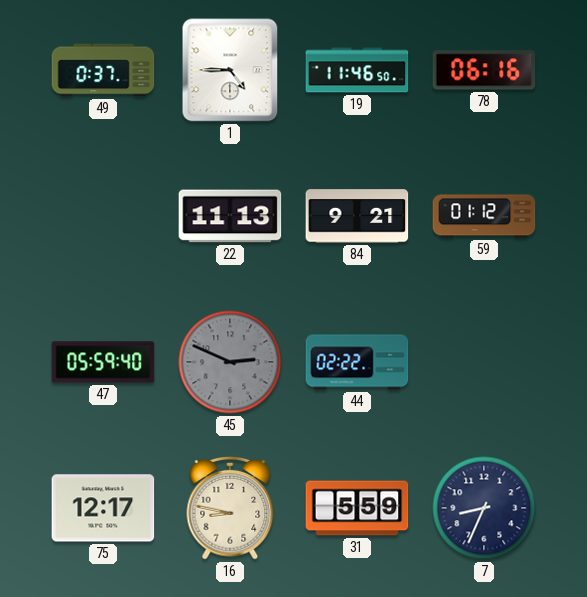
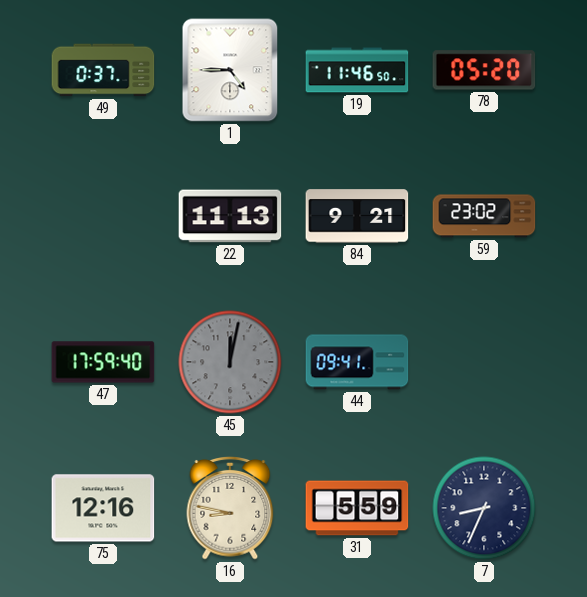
78: 06:16 -> 05:20
59: 01:12 -> 23:02
47: 05:59 -> 17:59
45: 2:49 -> 12:02
44: 02:22 -> 09:41
75: 12:17 -> 12:16
